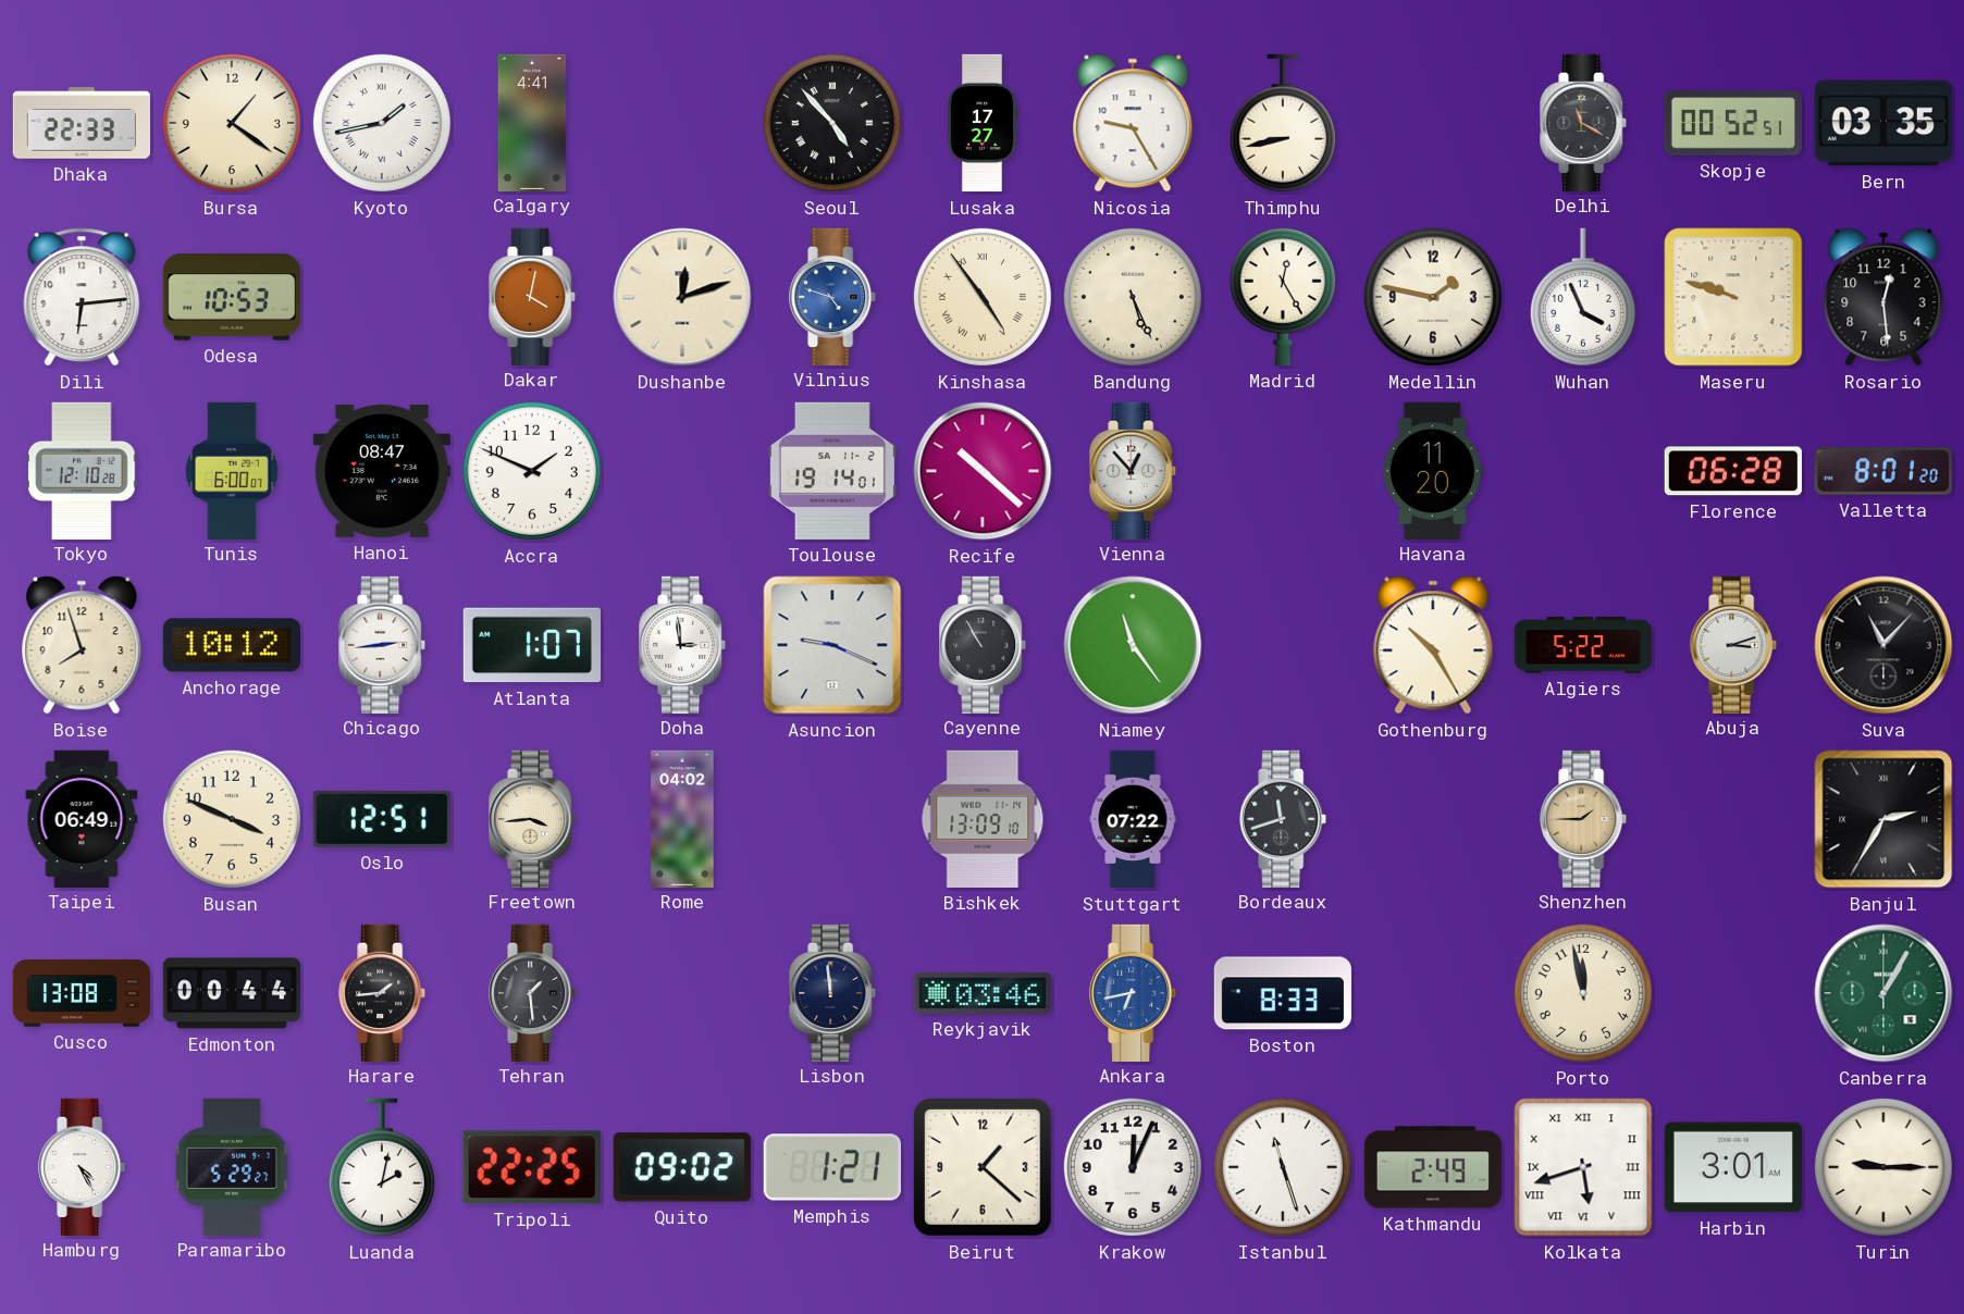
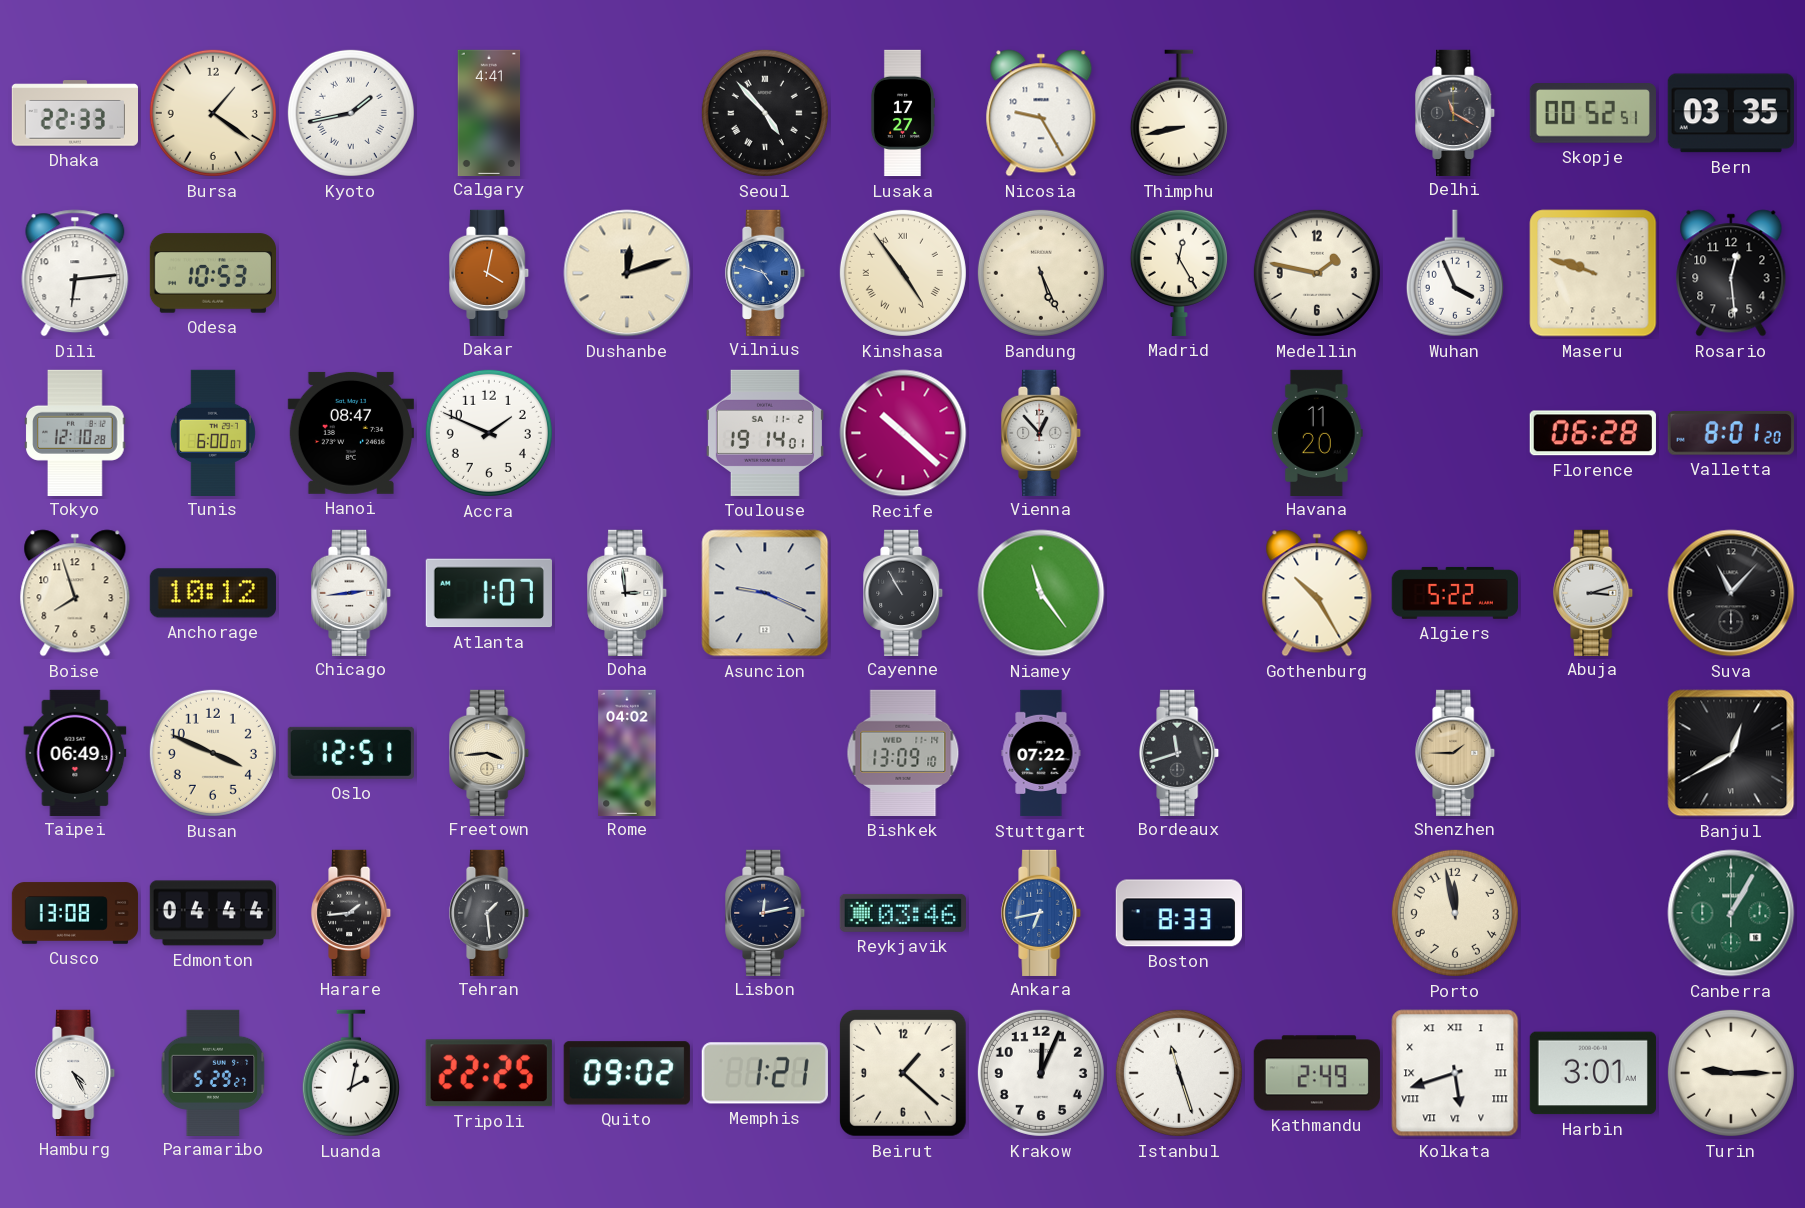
Banjul: 2:35 -> 12:40
Edmonton: 00:44 -> 04:44
Lisbon: 11:59 -> 12:13
